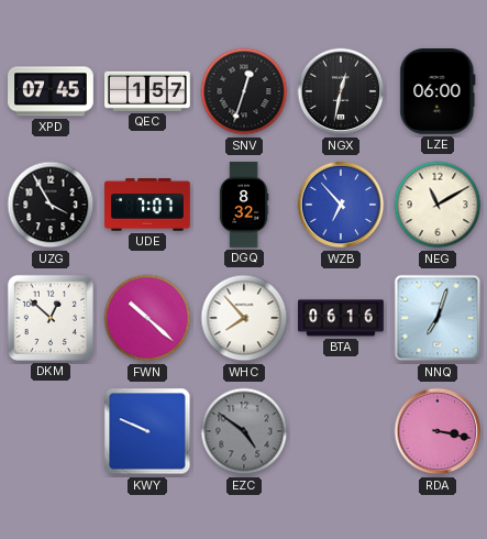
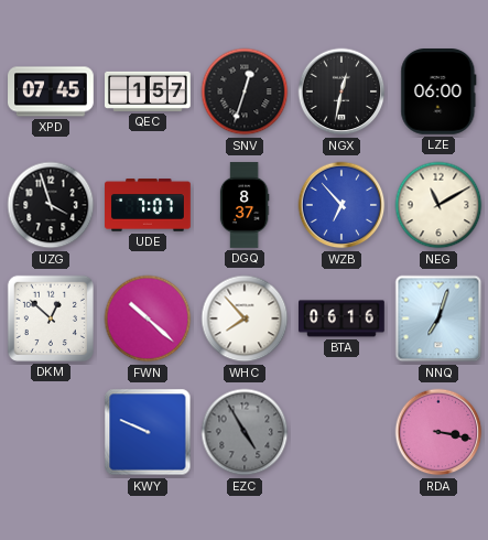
UZG: 3:55 -> 3:57
DGQ: 8:32 -> 8:37
EZC: 4:51 -> 4:55
